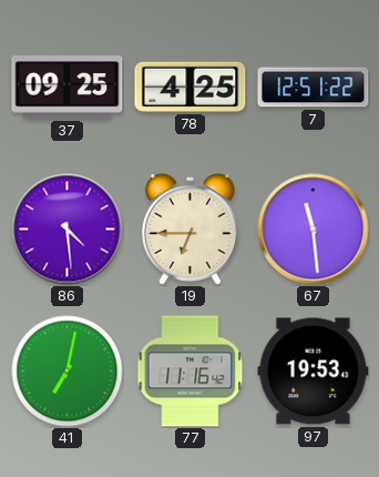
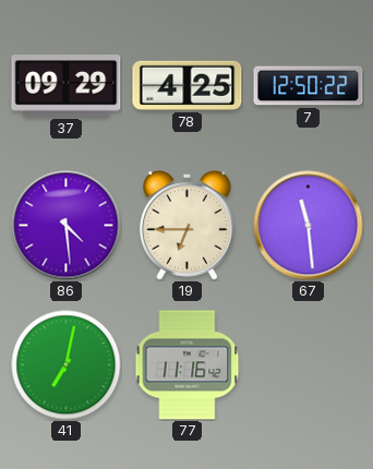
37: 09:25 -> 09:29
7: 12:51 -> 12:50
97: 19:53 -> none
